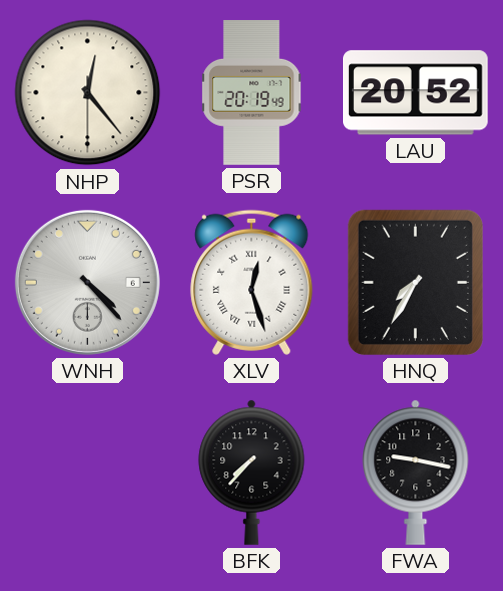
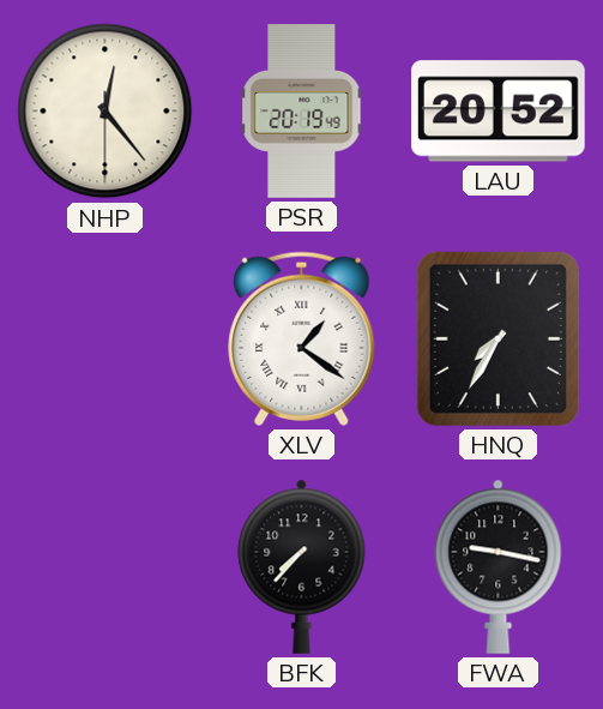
WNH: 4:23 -> none
XLV: 12:27 -> 1:21
